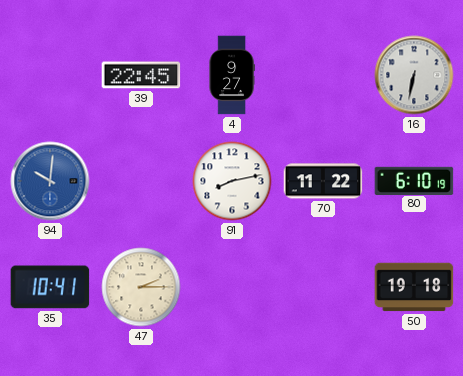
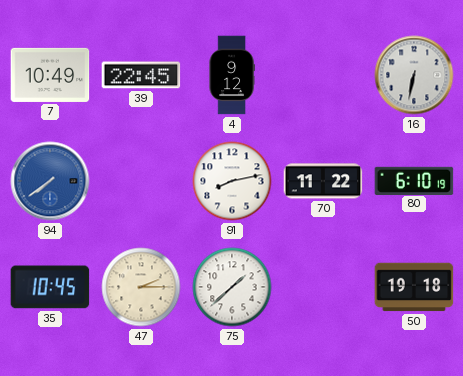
7: none -> 10:49
4: 9:27 -> 9:12
94: 10:01 -> 7:39
35: 10:41 -> 10:45
75: none -> 1:38
